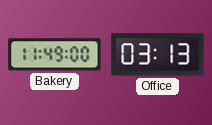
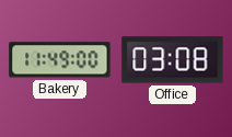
Office: 03:13 -> 03:08
